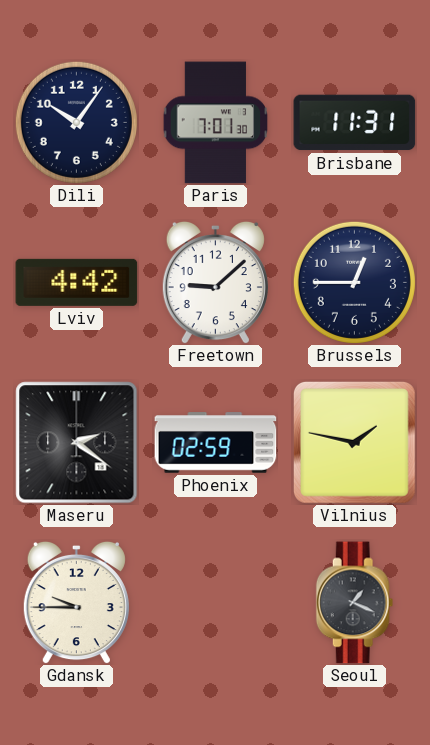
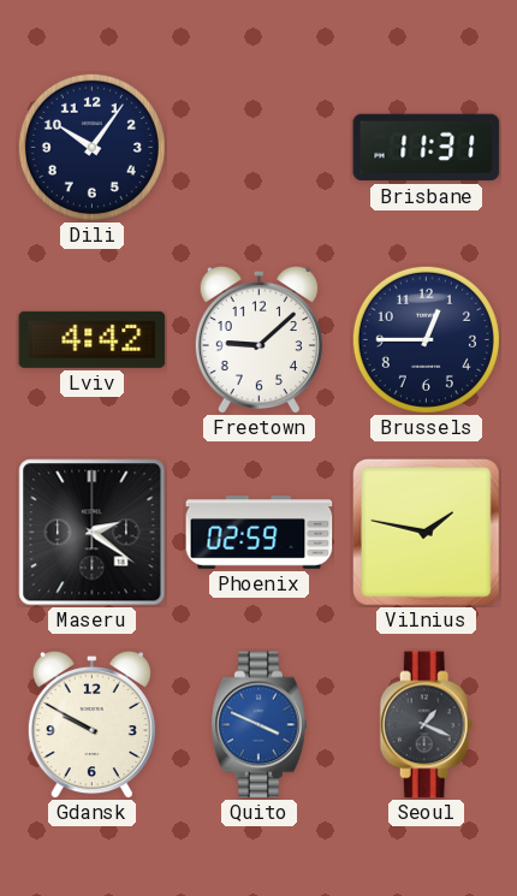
Paris: 7:01 -> none
Gdansk: 9:45 -> 9:50
Quito: none -> 3:49
